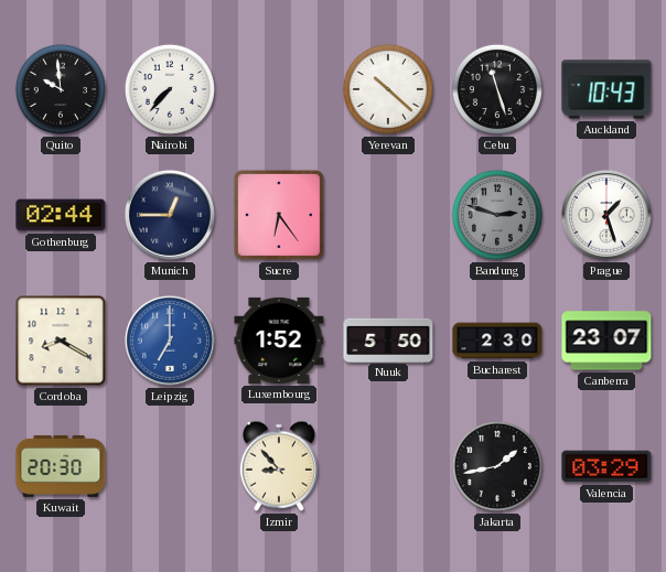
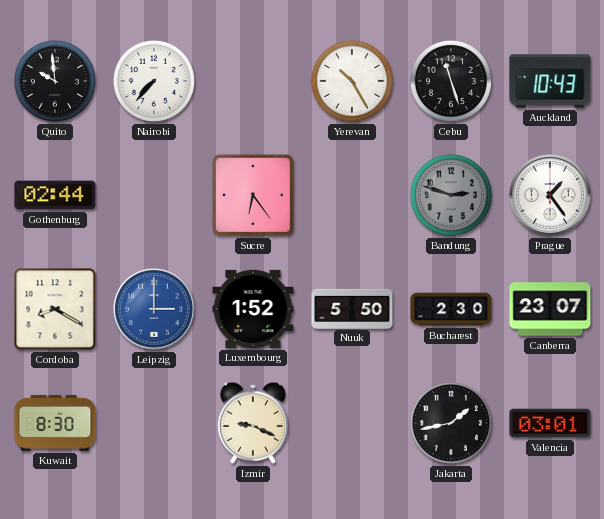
Yerevan: 10:22 -> 10:25
Munich: 12:45 -> none
Prague: 1:27 -> 1:24
Leipzig: 7:00 -> 3:00
Kuwait: 20:30 -> 8:30
Izmir: 8:53 -> 9:19
Valencia: 03:29 -> 03:01
